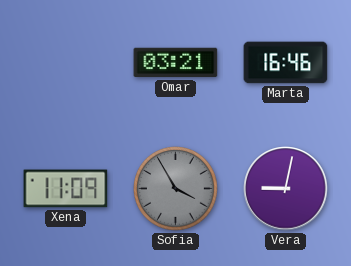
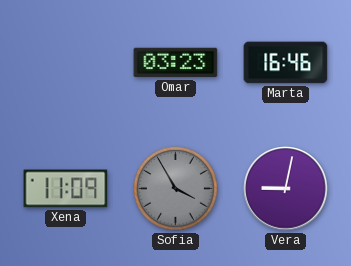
Omar: 03:21 -> 03:23
